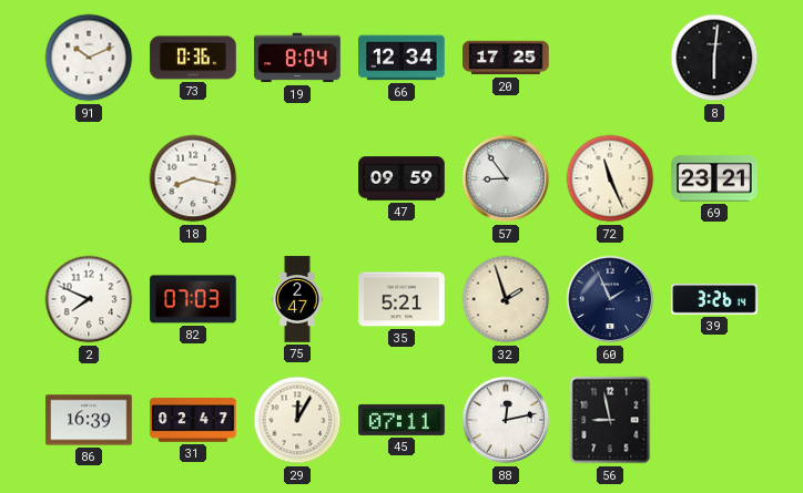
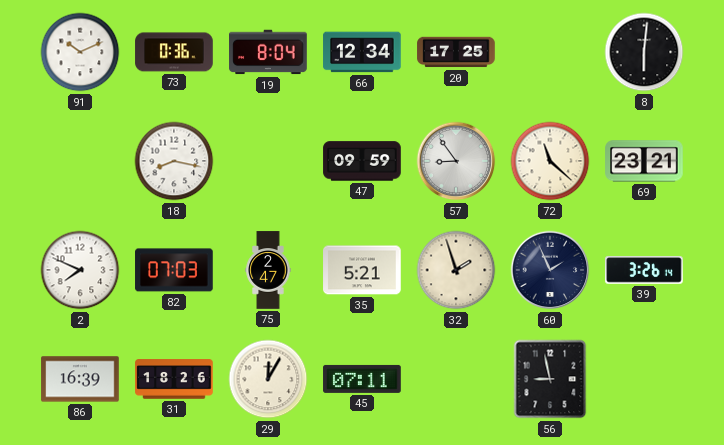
72: 11:26 -> 11:22
31: 02:47 -> 18:26
88: 12:13 -> none
